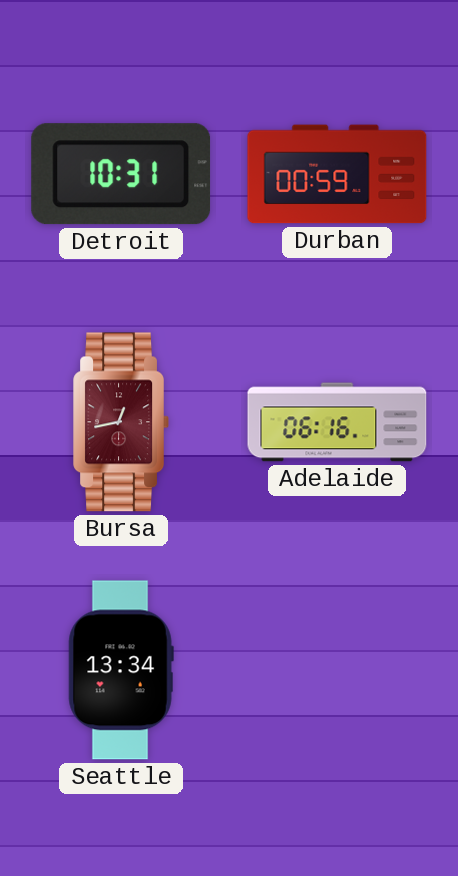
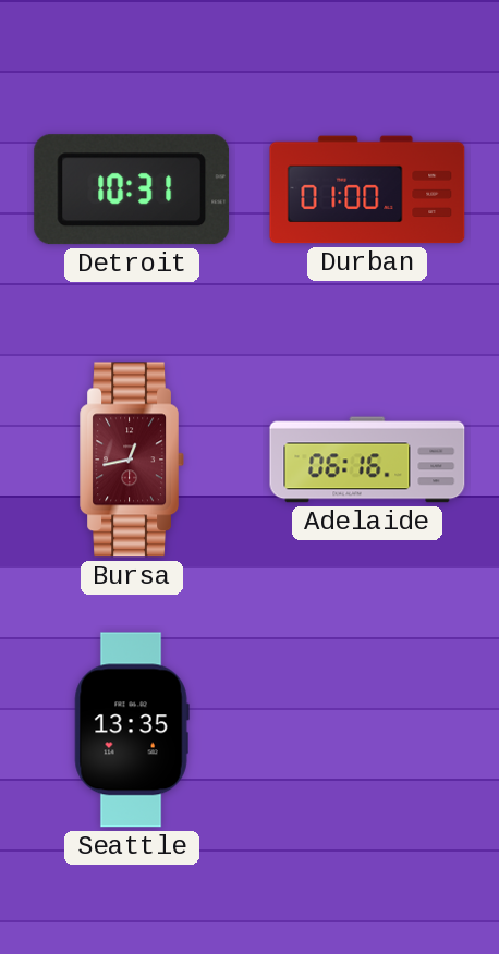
Durban: 00:59 -> 01:00
Seattle: 13:34 -> 13:35
